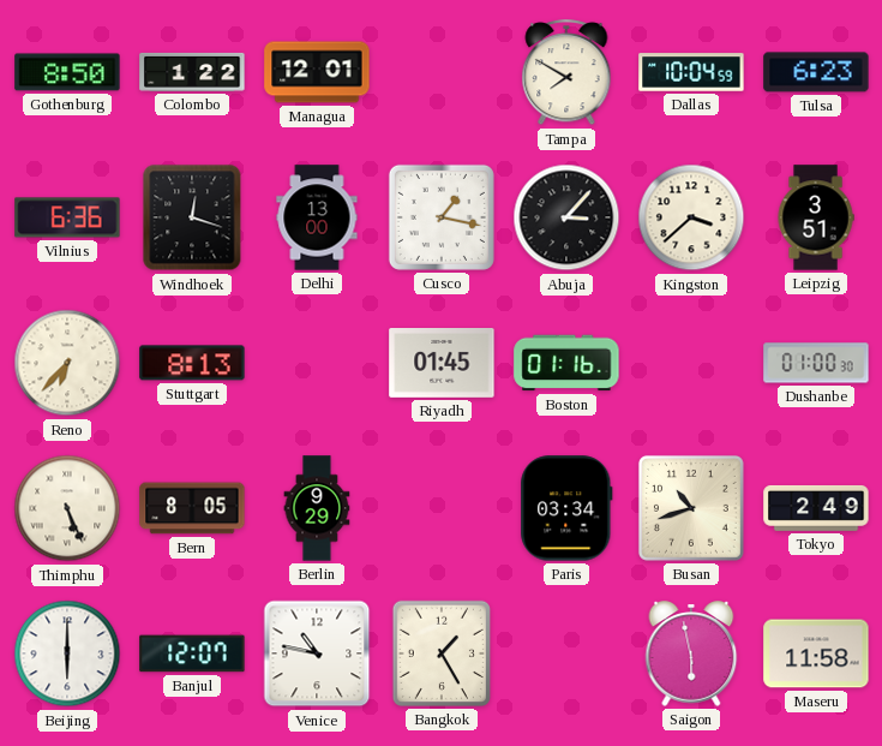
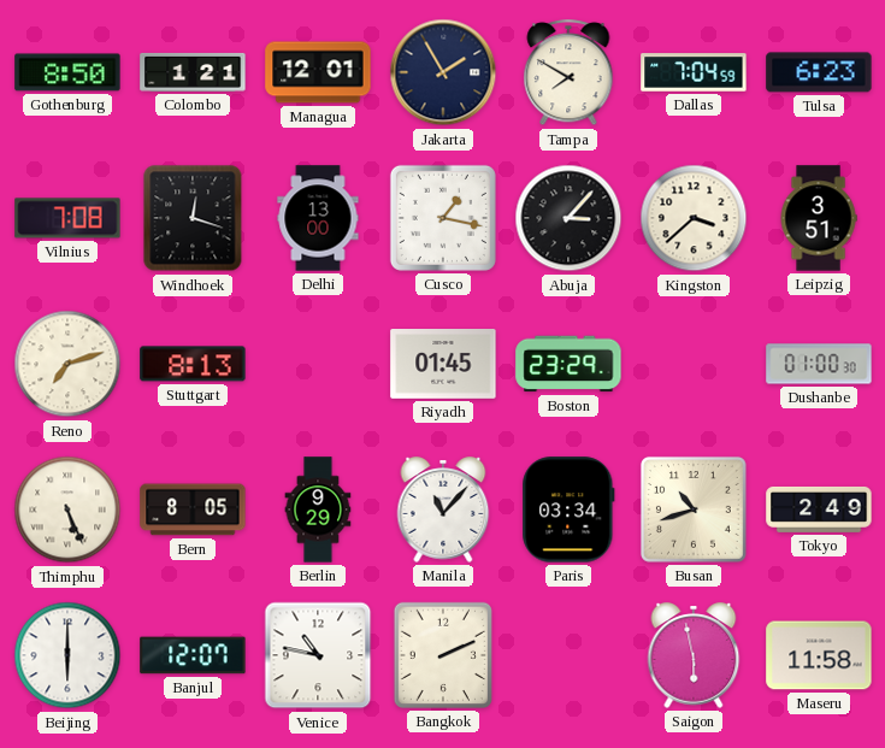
Colombo: 1:22 -> 1:21
Jakarta: none -> 1:55
Dallas: 10:04 -> 7:04
Vilnius: 6:36 -> 7:08
Reno: 6:37 -> 7:12
Boston: 01:16 -> 23:29
Manila: none -> 11:07
Bangkok: 1:25 -> 2:11
